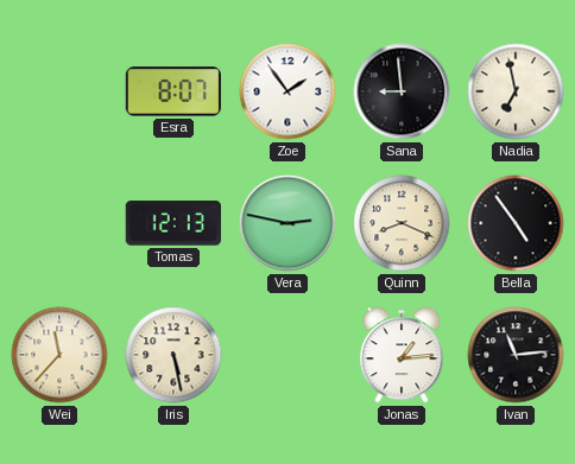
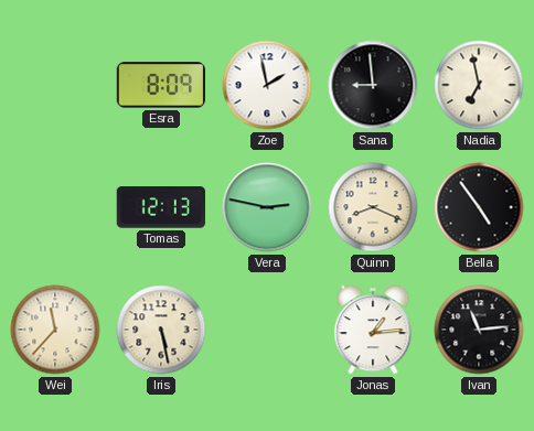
Esra: 8:07 -> 8:09
Zoe: 1:54 -> 1:58
